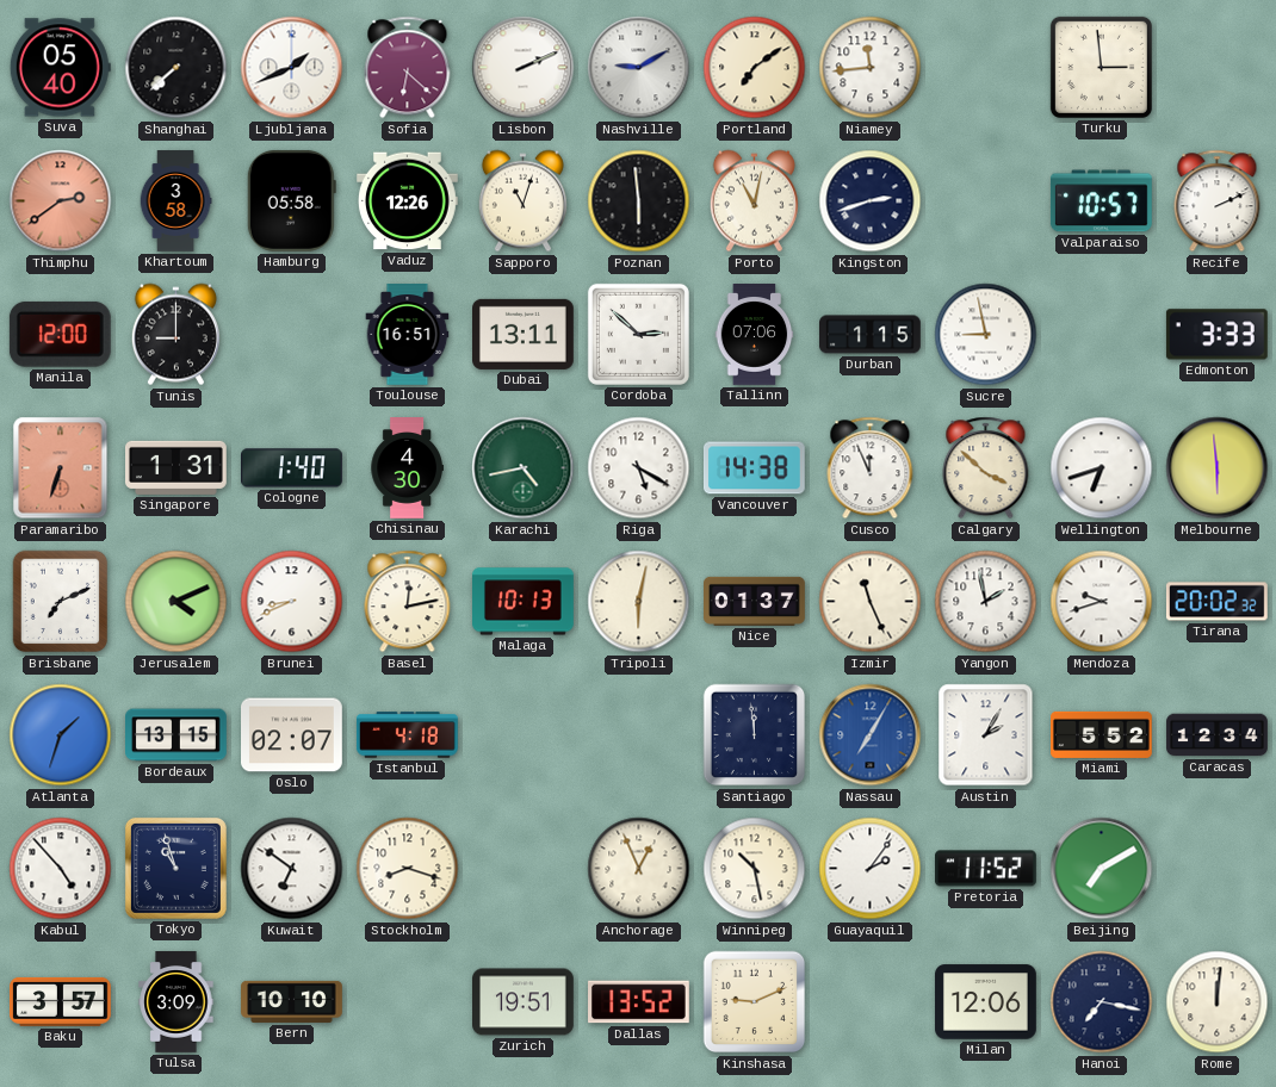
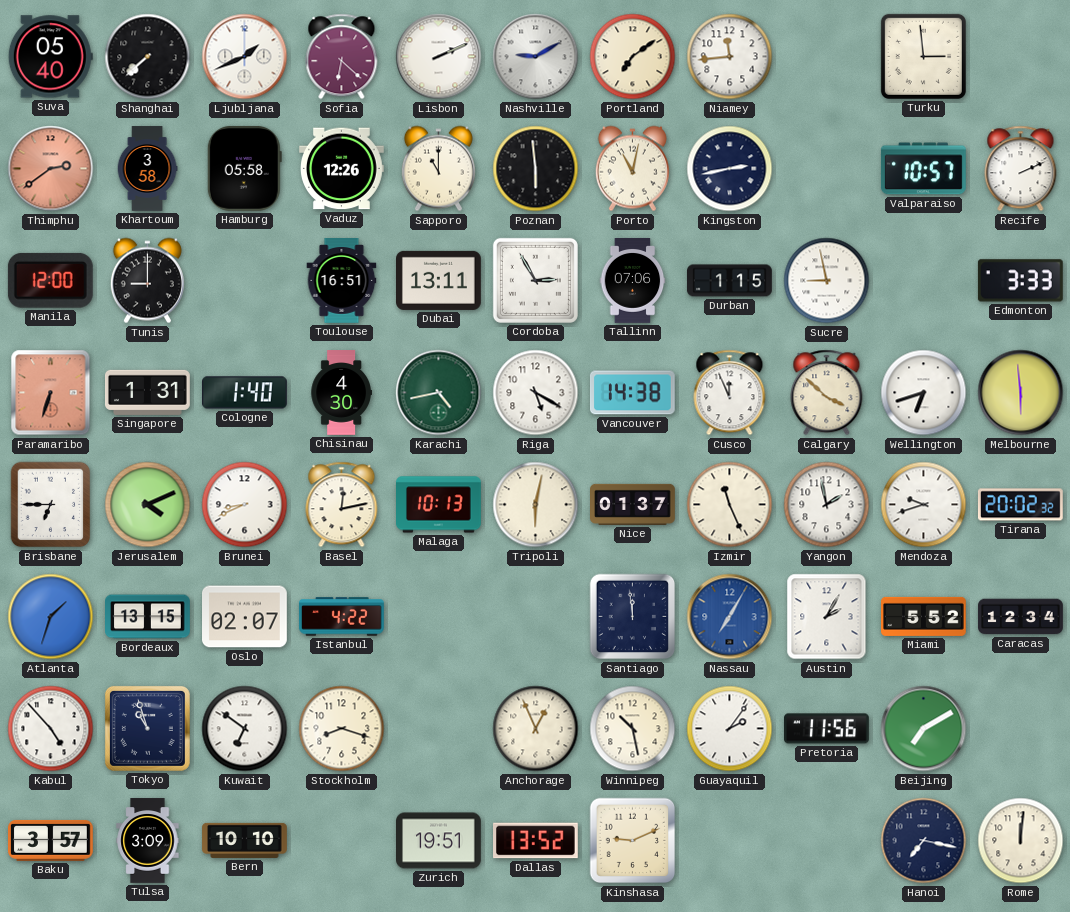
Sapporo: 11:03 -> 11:00
Kingston: 2:42 -> 2:43
Cordoba: 2:52 -> 2:55
Brisbane: 7:11 -> 6:45
Istanbul: 4:18 -> 4:22
Pretoria: 11:52 -> 11:56
Milan: 12:06 -> none
